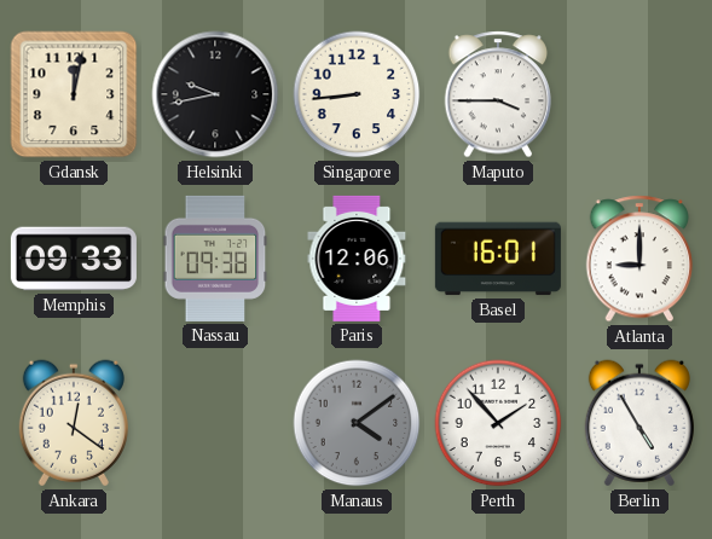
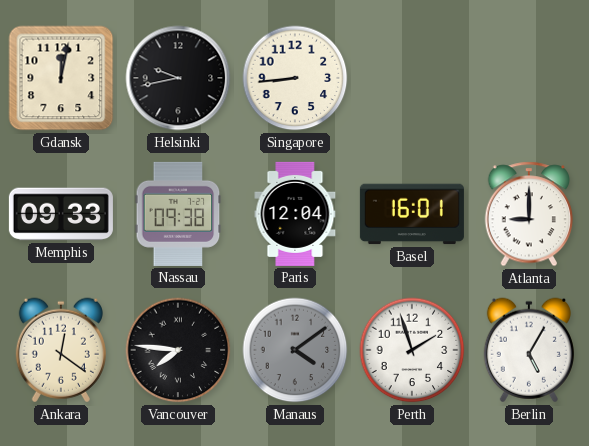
Maputo: 3:45 -> none
Paris: 12:06 -> 12:04
Vancouver: none -> 7:46
Perth: 1:53 -> 1:57
Berlin: 4:55 -> 5:05
